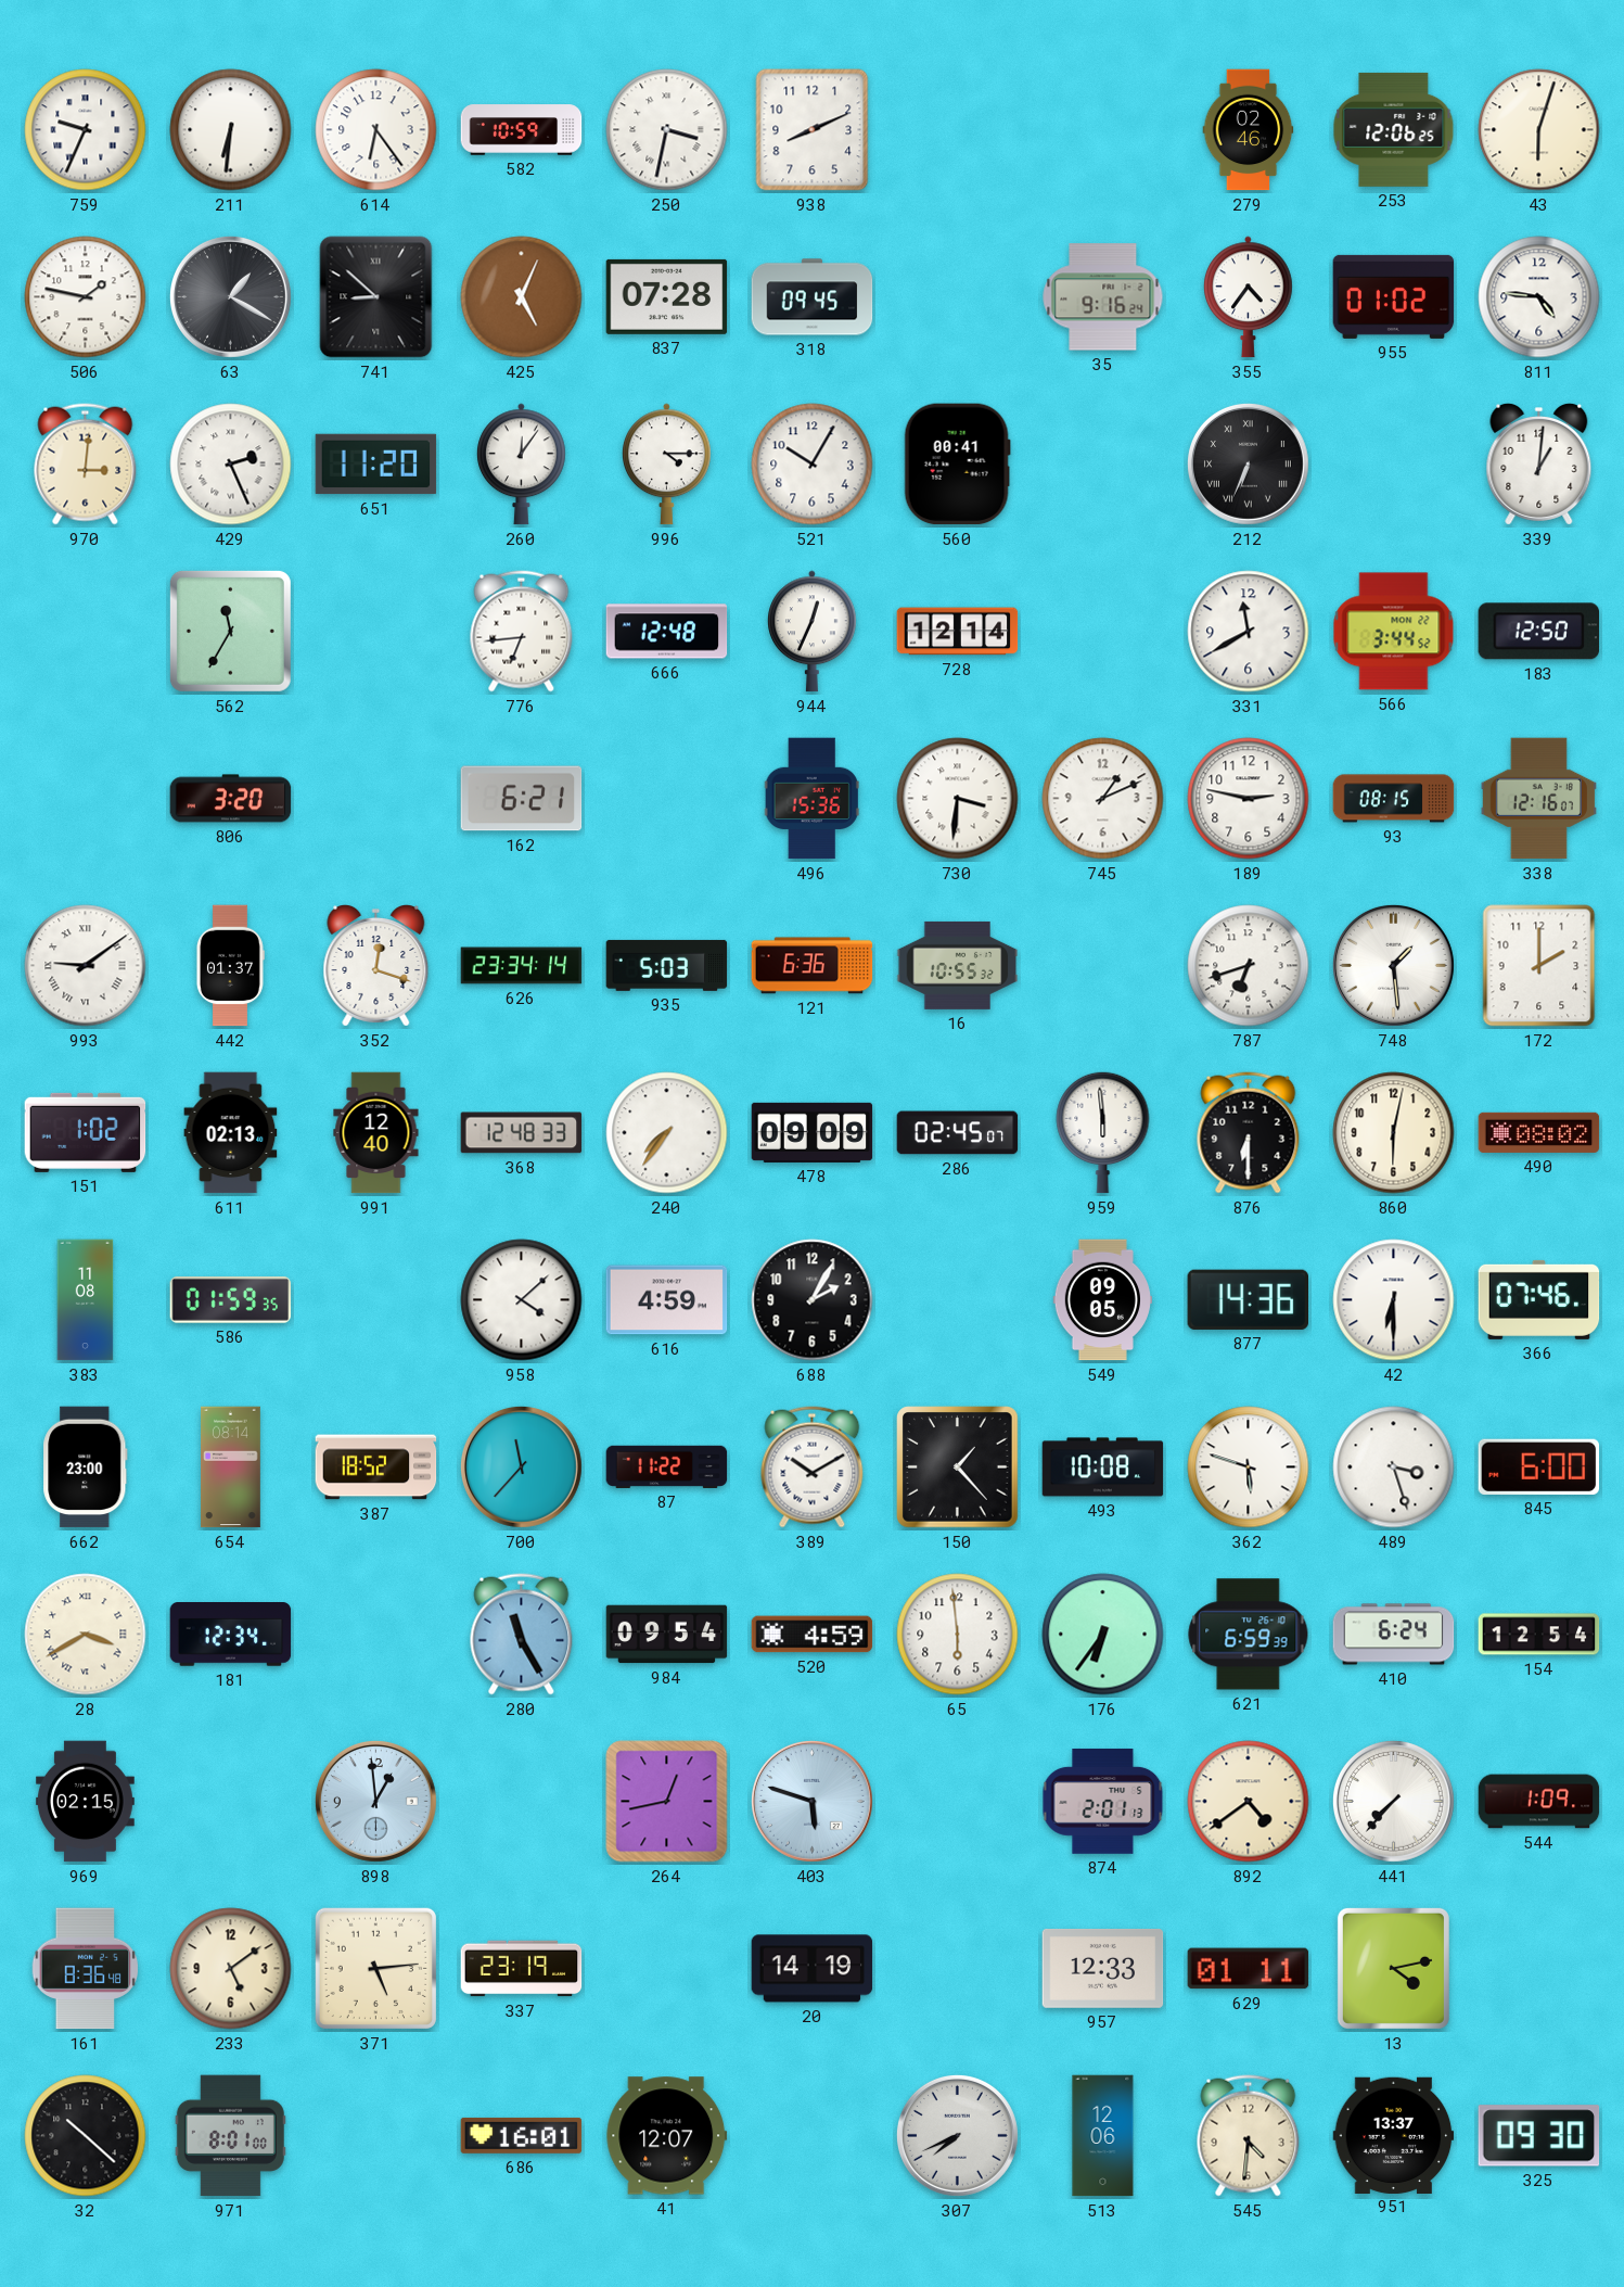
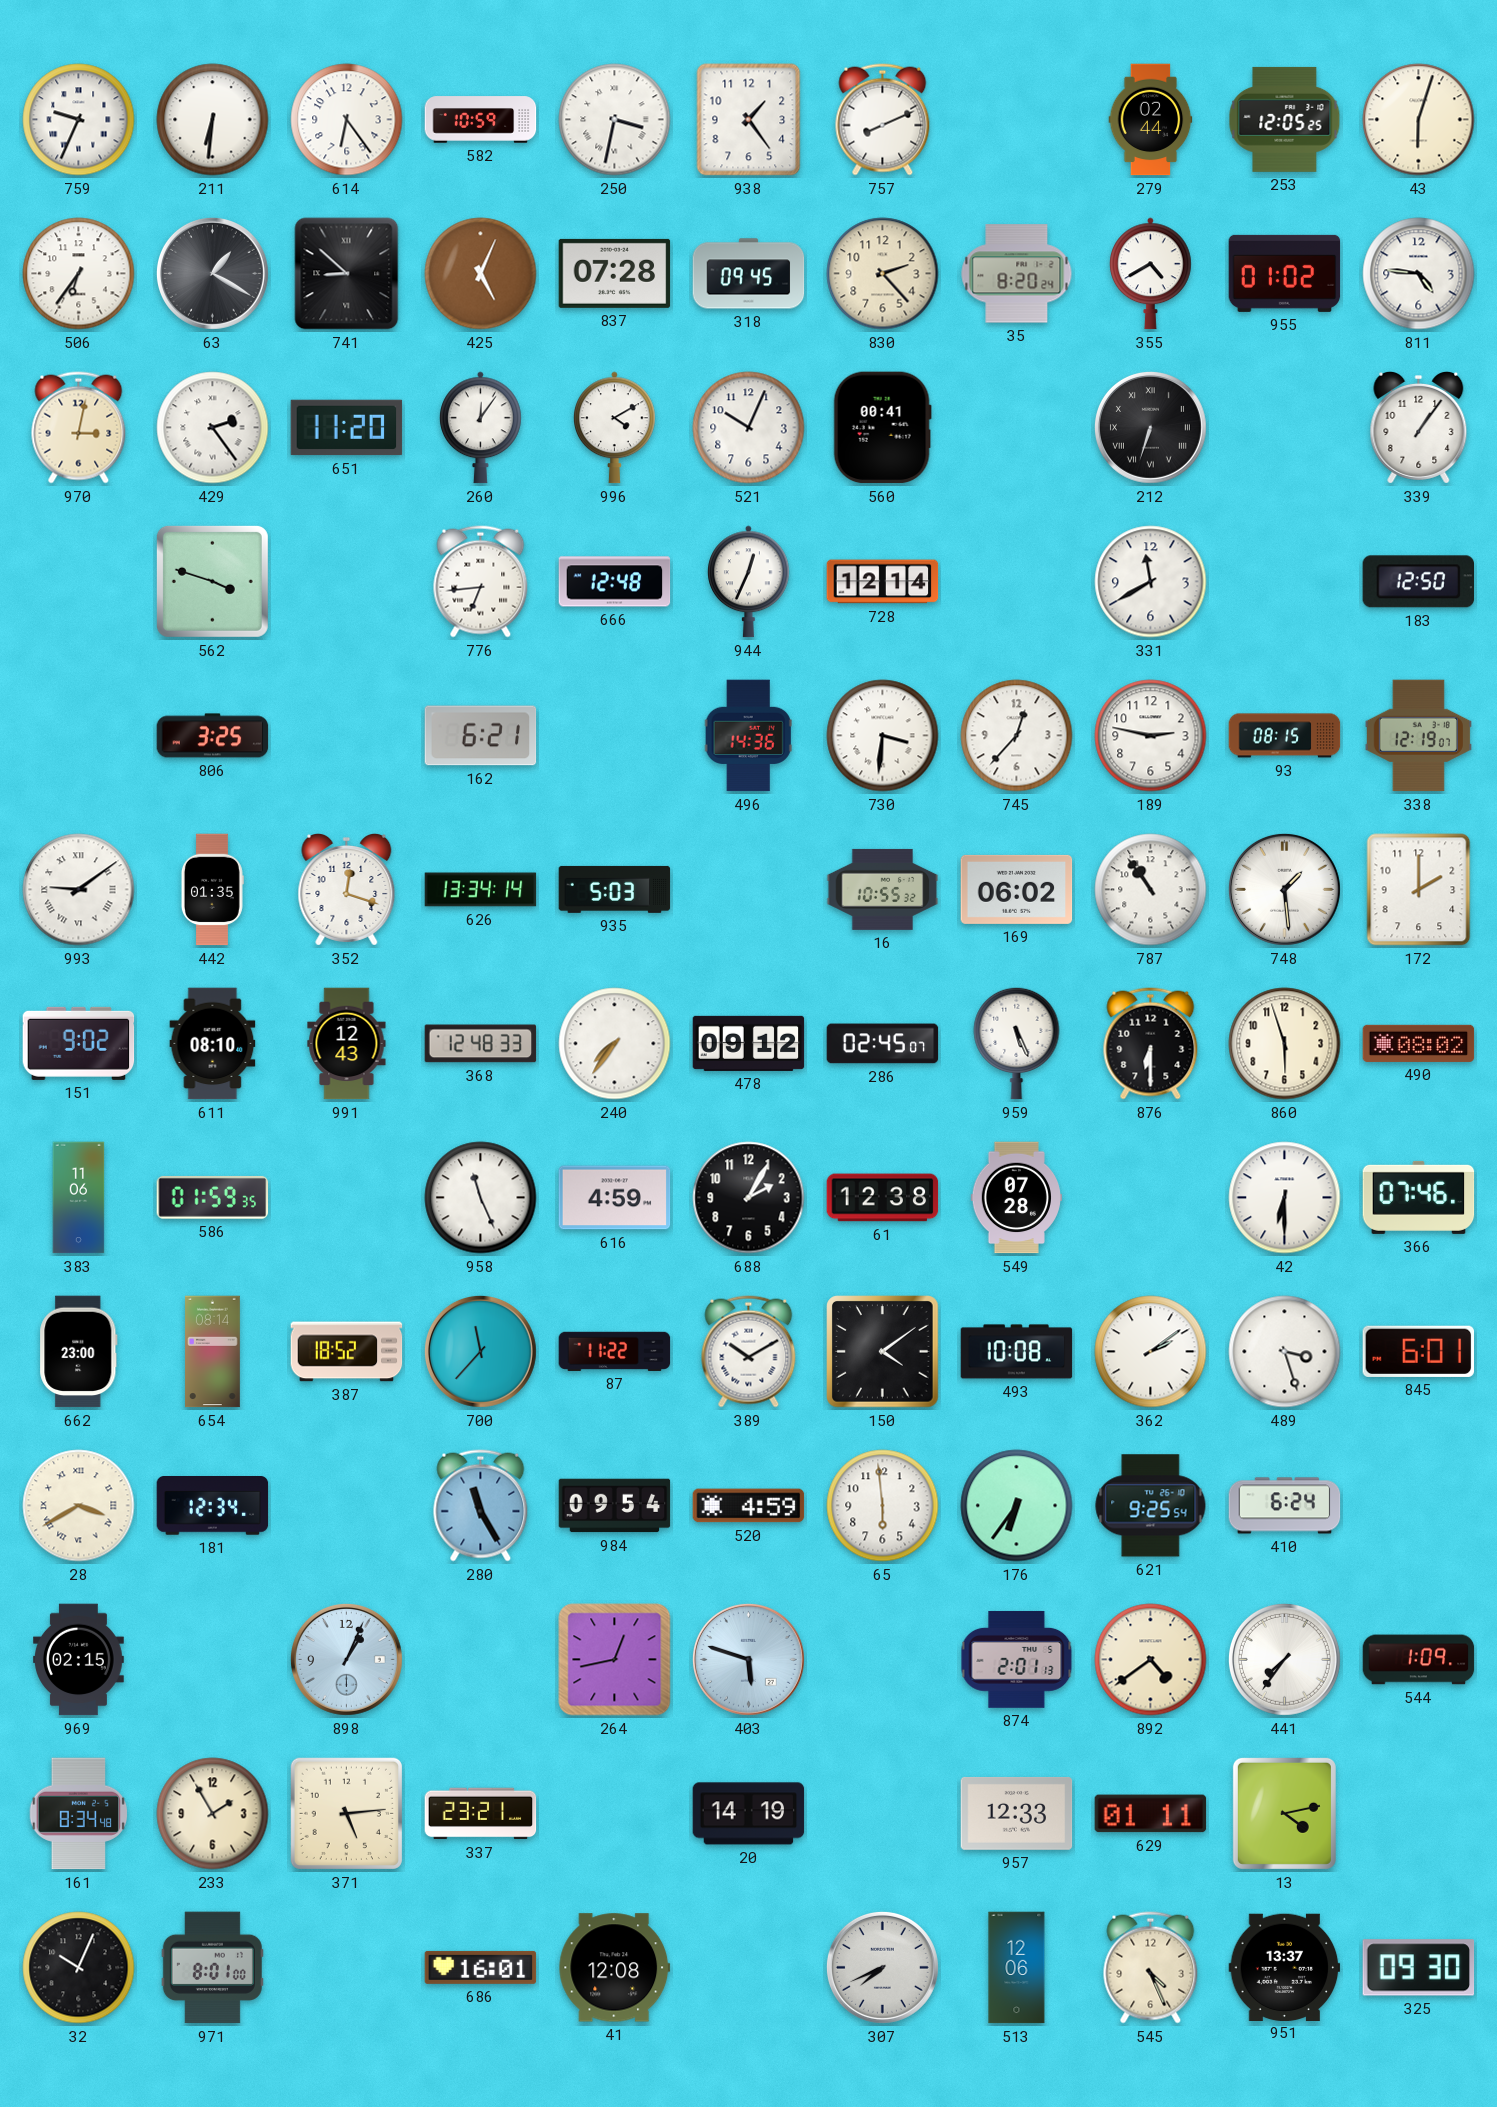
938: 8:11 -> 1:24
757: none -> 8:11
279: 02:46 -> 02:44
253: 12:06 -> 12:05
506: 1:47 -> 6:36
830: none -> 2:23
35: 9:16 -> 8:20
355: 4:36 -> 4:40
970: 3:01 -> 3:02
429: 2:26 -> 2:24
996: 4:15 -> 4:10
521: 10:05 -> 10:04
212: 6:34 -> 6:33
339: 1:01 -> 1:06
562: 11:35 -> 3:48
566: 3:44 -> none
806: 3:20 -> 3:25
496: 15:36 -> 14:36
745: 1:11 -> 12:37
338: 12:16 -> 12:19
442: 01:37 -> 01:35
626: 23:34 -> 13:34
121: 6:36 -> none
169: none -> 06:02
787: 6:42 -> 10:54
151: 1:02 -> 9:02
611: 02:13 -> 08:10
991: 12:40 -> 12:43
478: 09:09 -> 09:12
959: 5:59 -> 5:26
860: 6:02 -> 5:57
383: 11:08 -> 11:06
958: 4:08 -> 11:26
61: none -> 12:38
549: 09:05 -> 07:28
877: 14:36 -> none
150: 1:23 -> 4:09
362: 5:48 -> 2:09
845: 6:00 -> 6:01
621: 6:59 -> 9:25
154: 12:54 -> none
898: 12:59 -> 1:04
441: 7:37 -> 7:36
161: 8:36 -> 8:34
233: 5:09 -> 1:55
337: 23:19 -> 23:21
32: 10:22 -> 10:04
41: 12:07 -> 12:08
545: 4:31 -> 4:26
